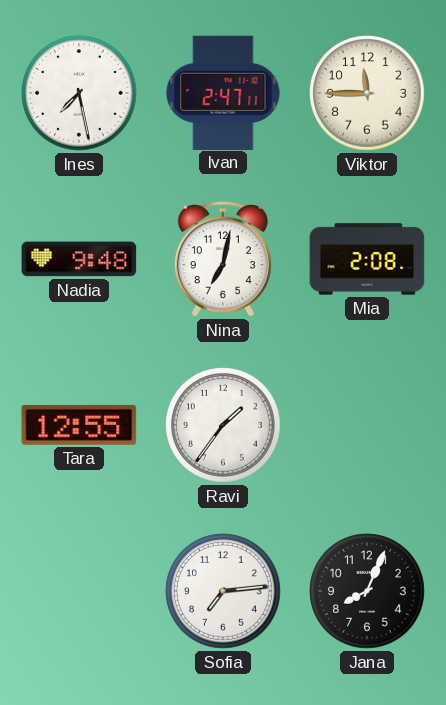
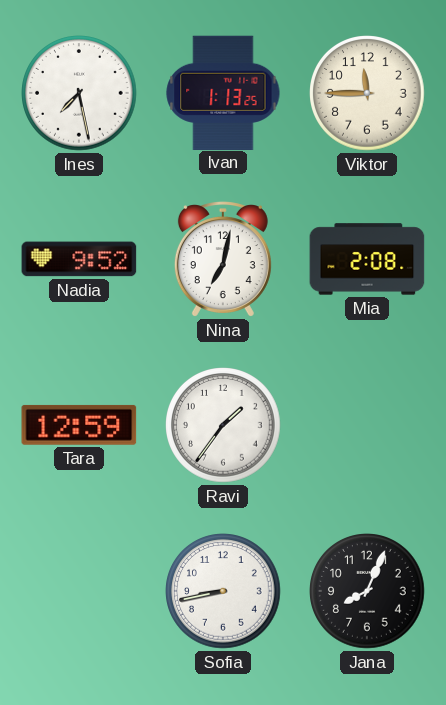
Ivan: 2:47 -> 1:13
Nadia: 9:48 -> 9:52
Tara: 12:55 -> 12:59
Sofia: 7:14 -> 8:43
